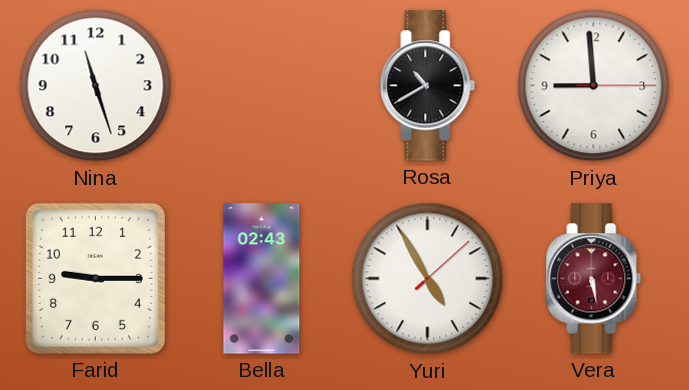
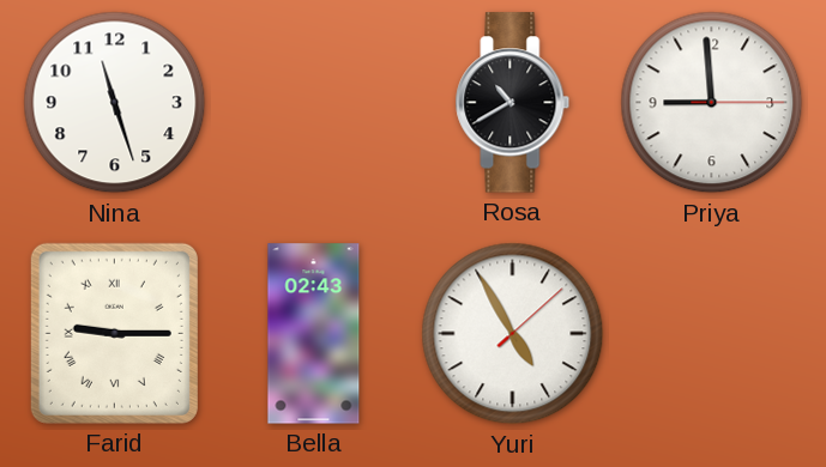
Farid numerals: Arabic -> Roman
Vera: 5:28 -> none
